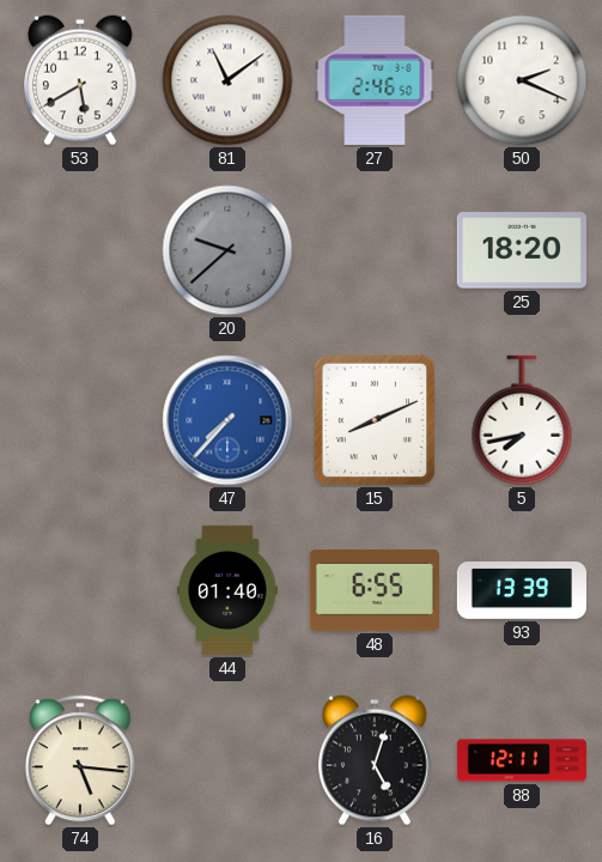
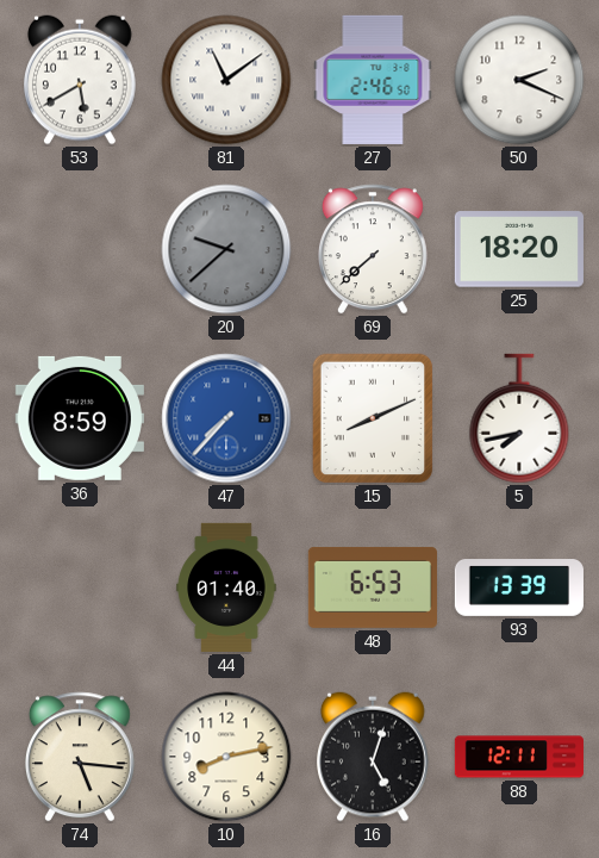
69: none -> 7:38
36: none -> 8:59
48: 6:55 -> 6:53
10: none -> 8:13
